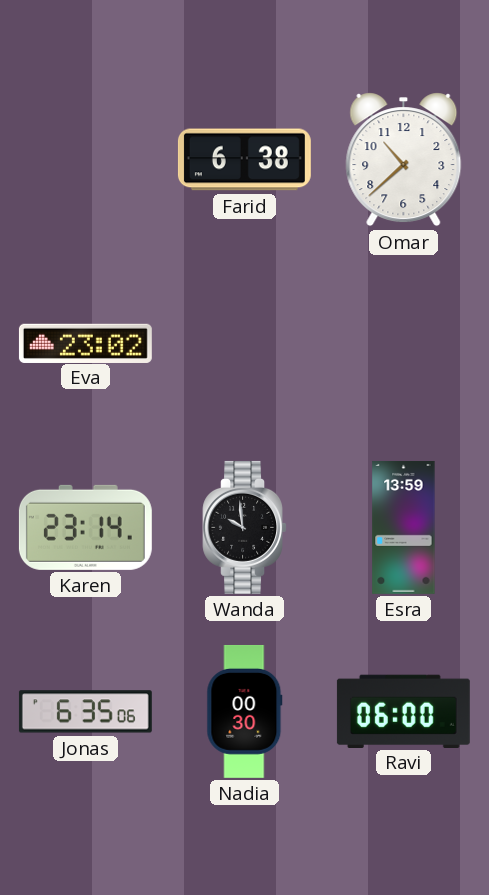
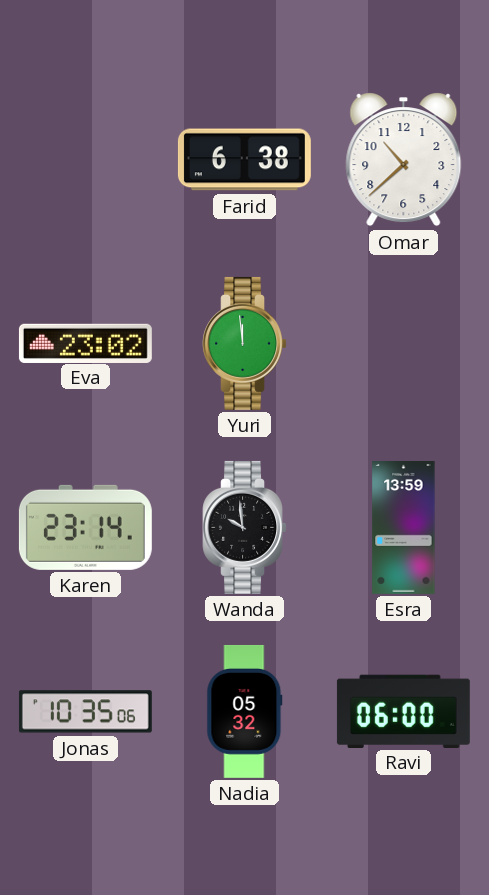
Yuri: none -> 11:59
Jonas: 6:35 -> 10:35
Nadia: 00:30 -> 05:32
